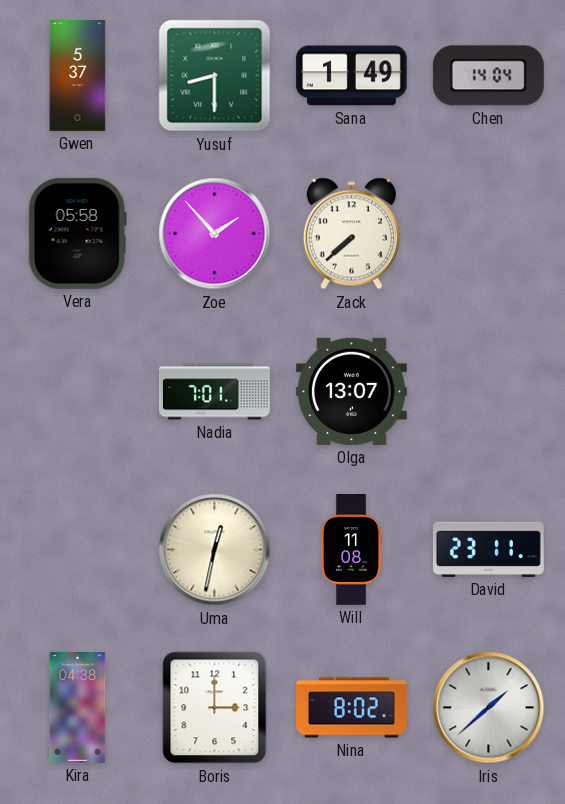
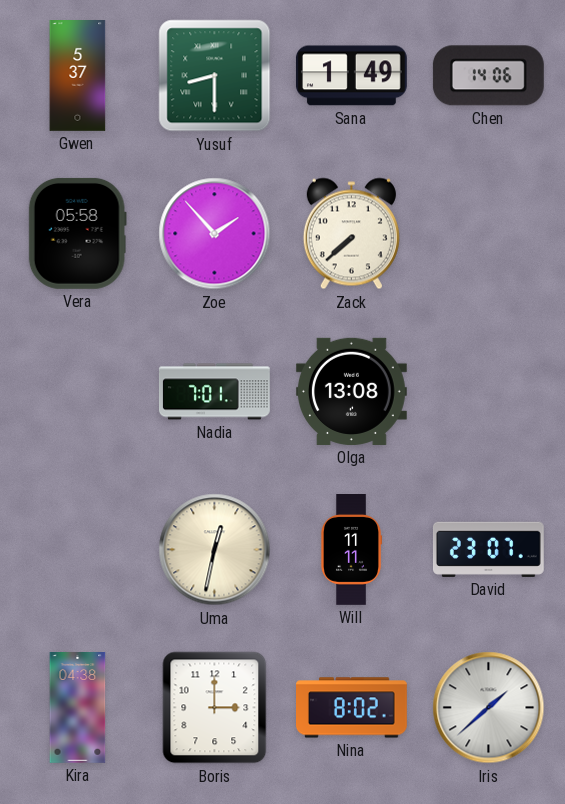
Chen: 14:04 -> 14:06
Olga: 13:07 -> 13:08
Will: 11:08 -> 11:11
David: 23:11 -> 23:07
